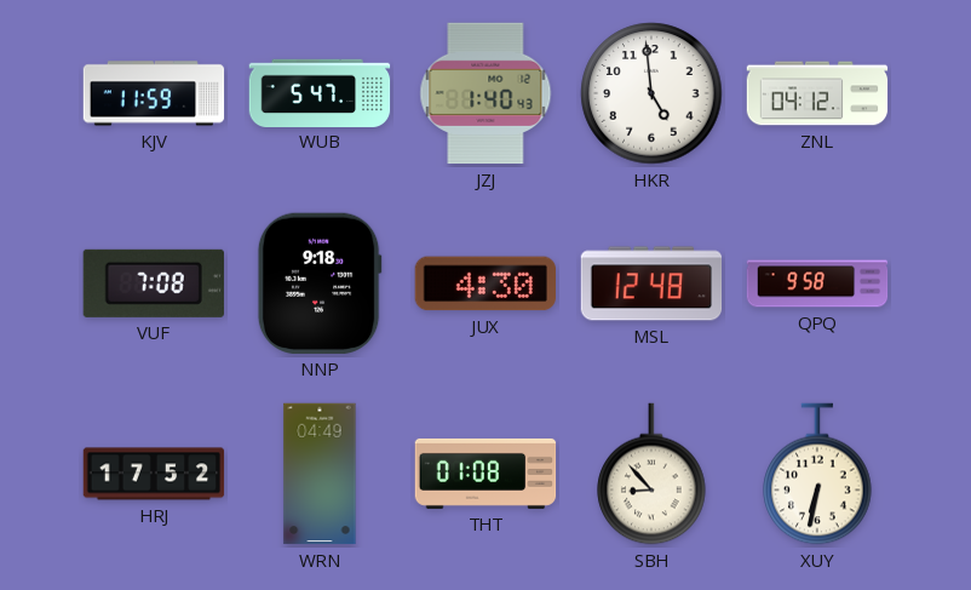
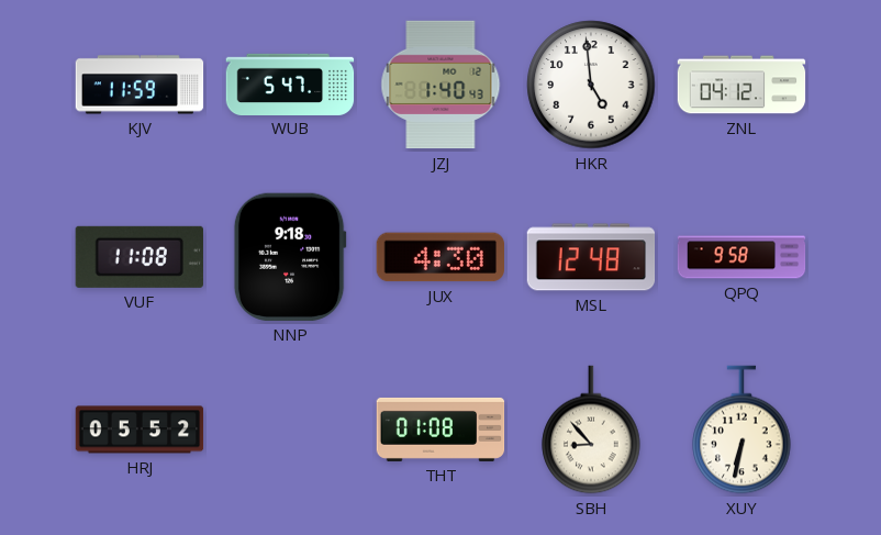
VUF: 7:08 -> 11:08
HRJ: 17:52 -> 05:52
WRN: 04:49 -> none
